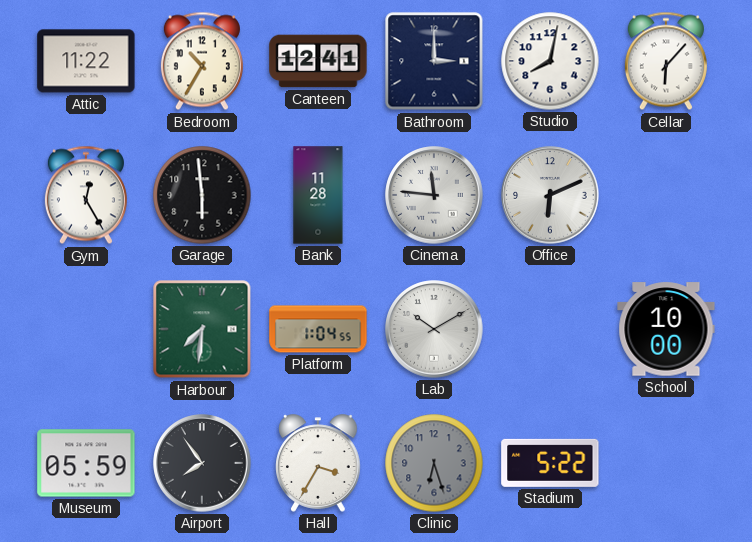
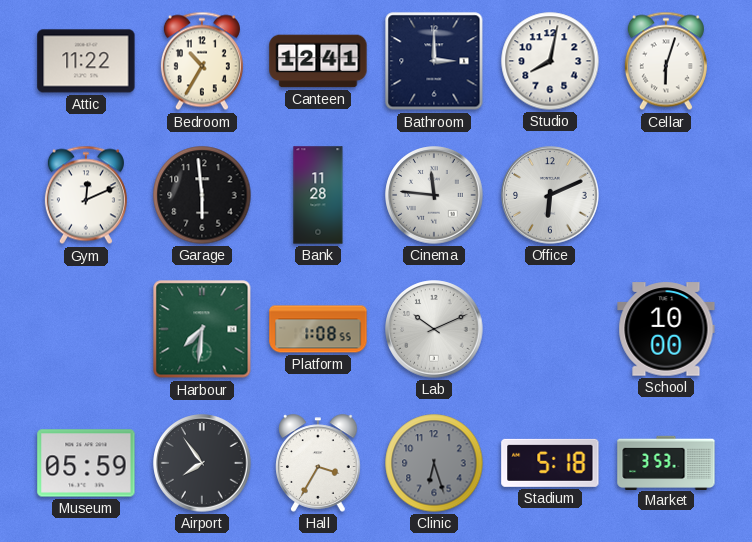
Cellar: 6:07 -> 6:03
Gym: 12:25 -> 12:11
Platform: 1:04 -> 1:08
Lab: 10:10 -> 10:11
Stadium: 5:22 -> 5:18
Market: none -> 3:53
